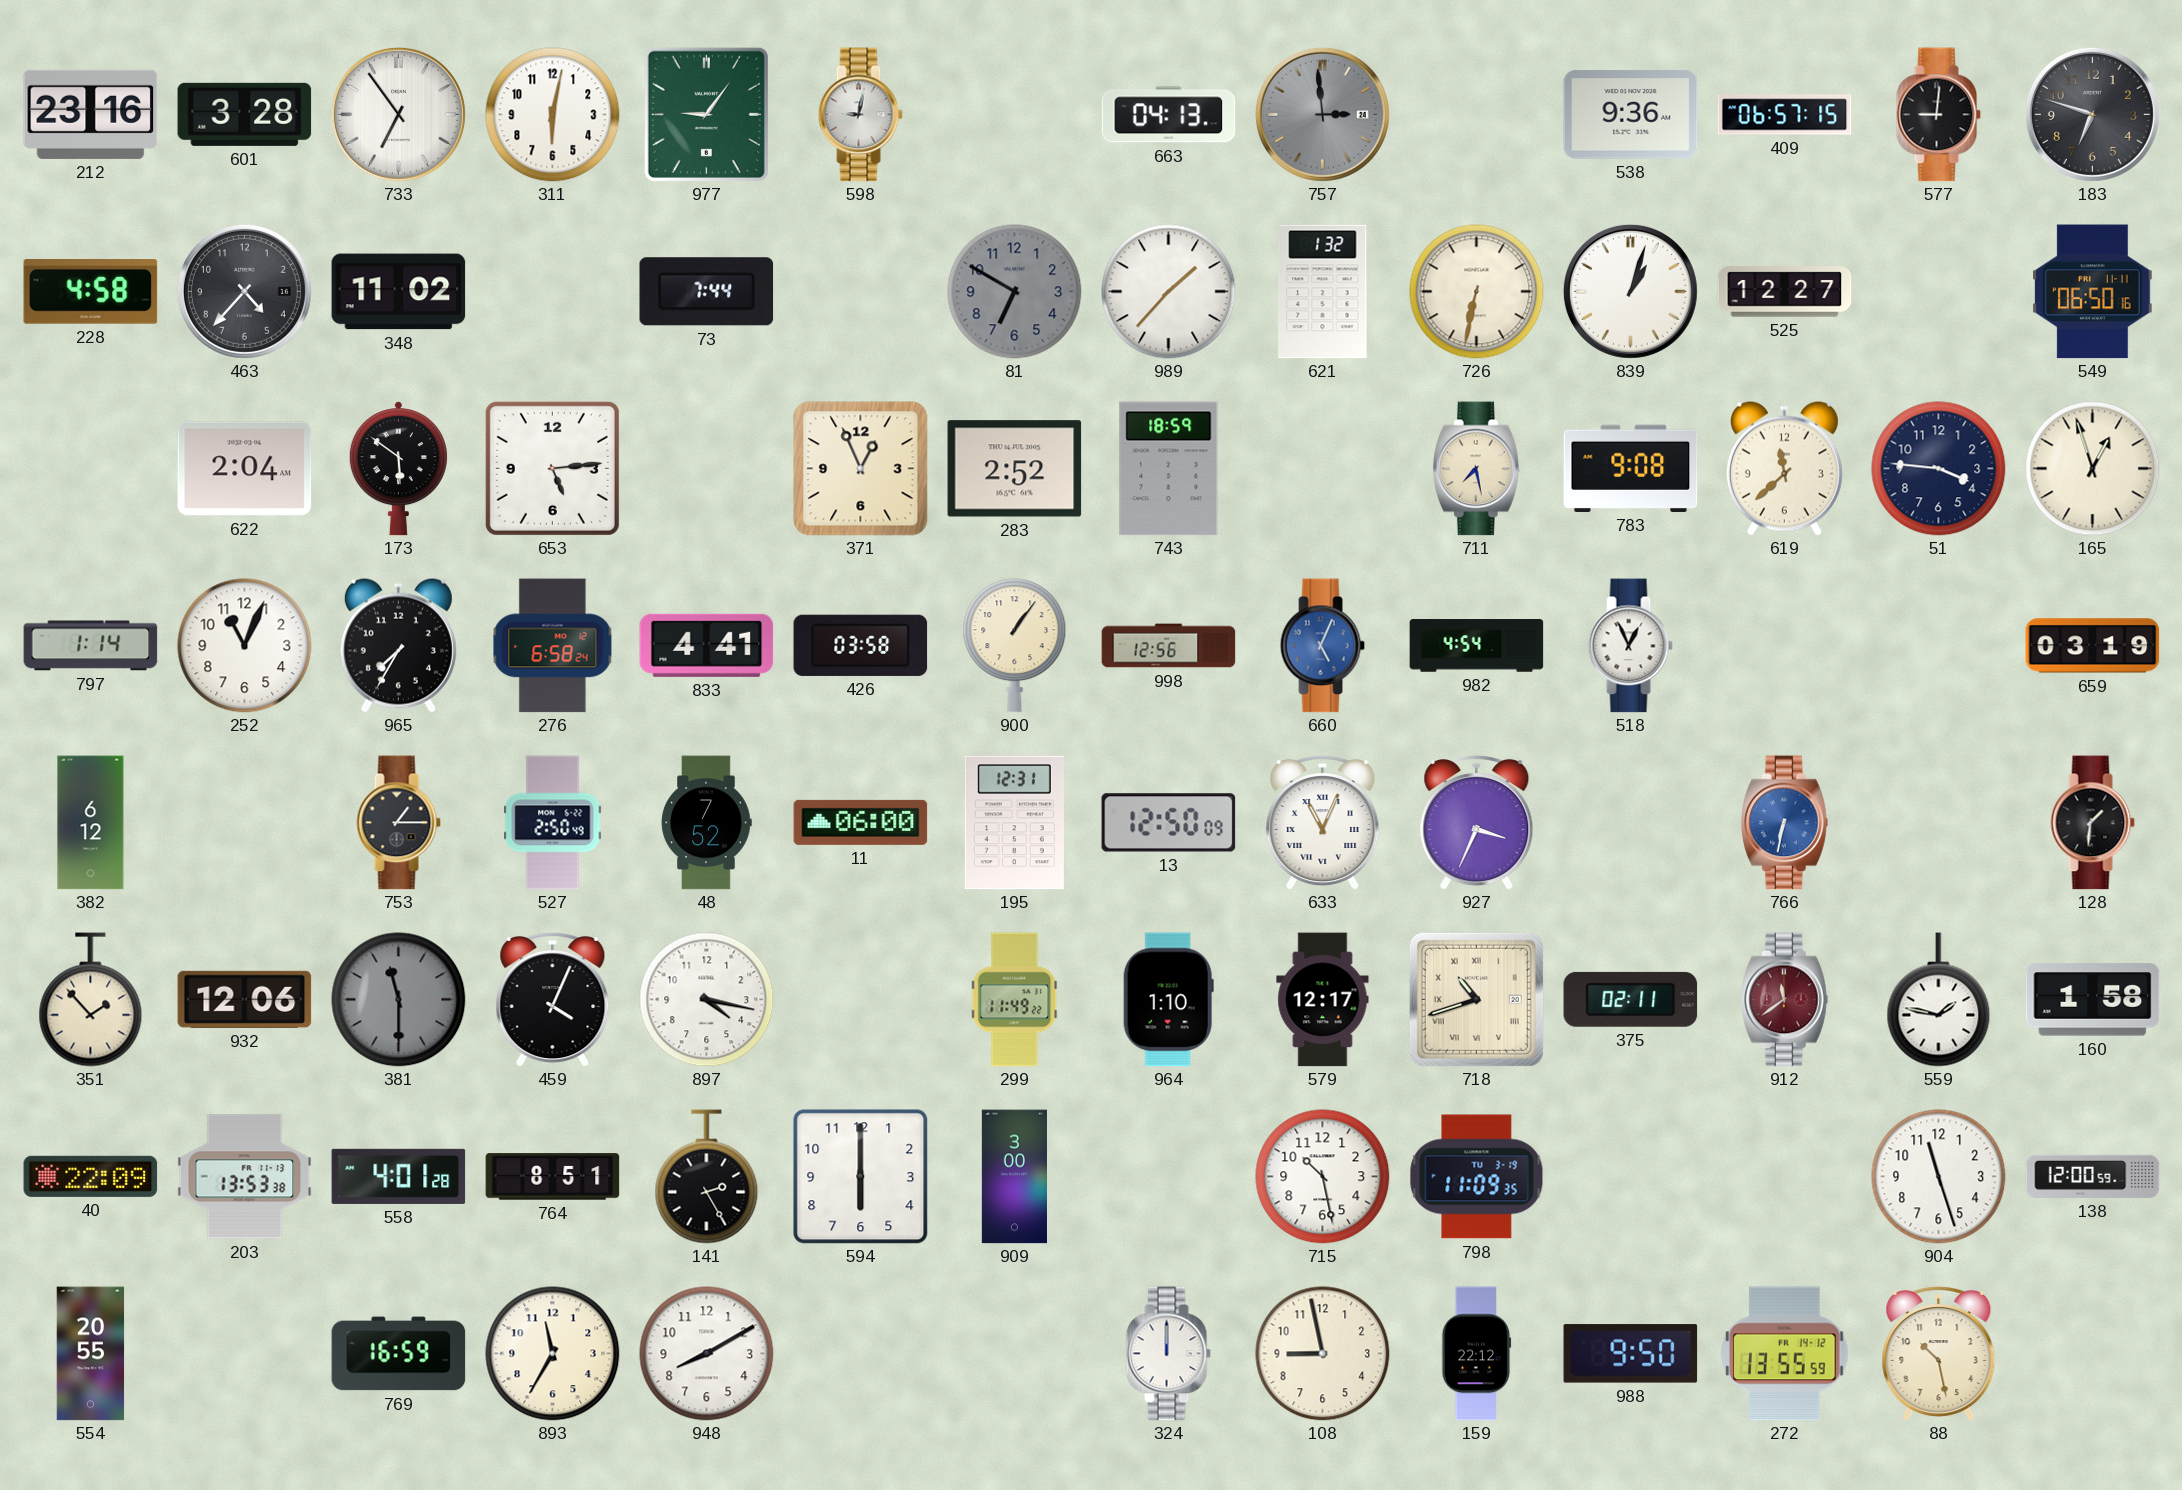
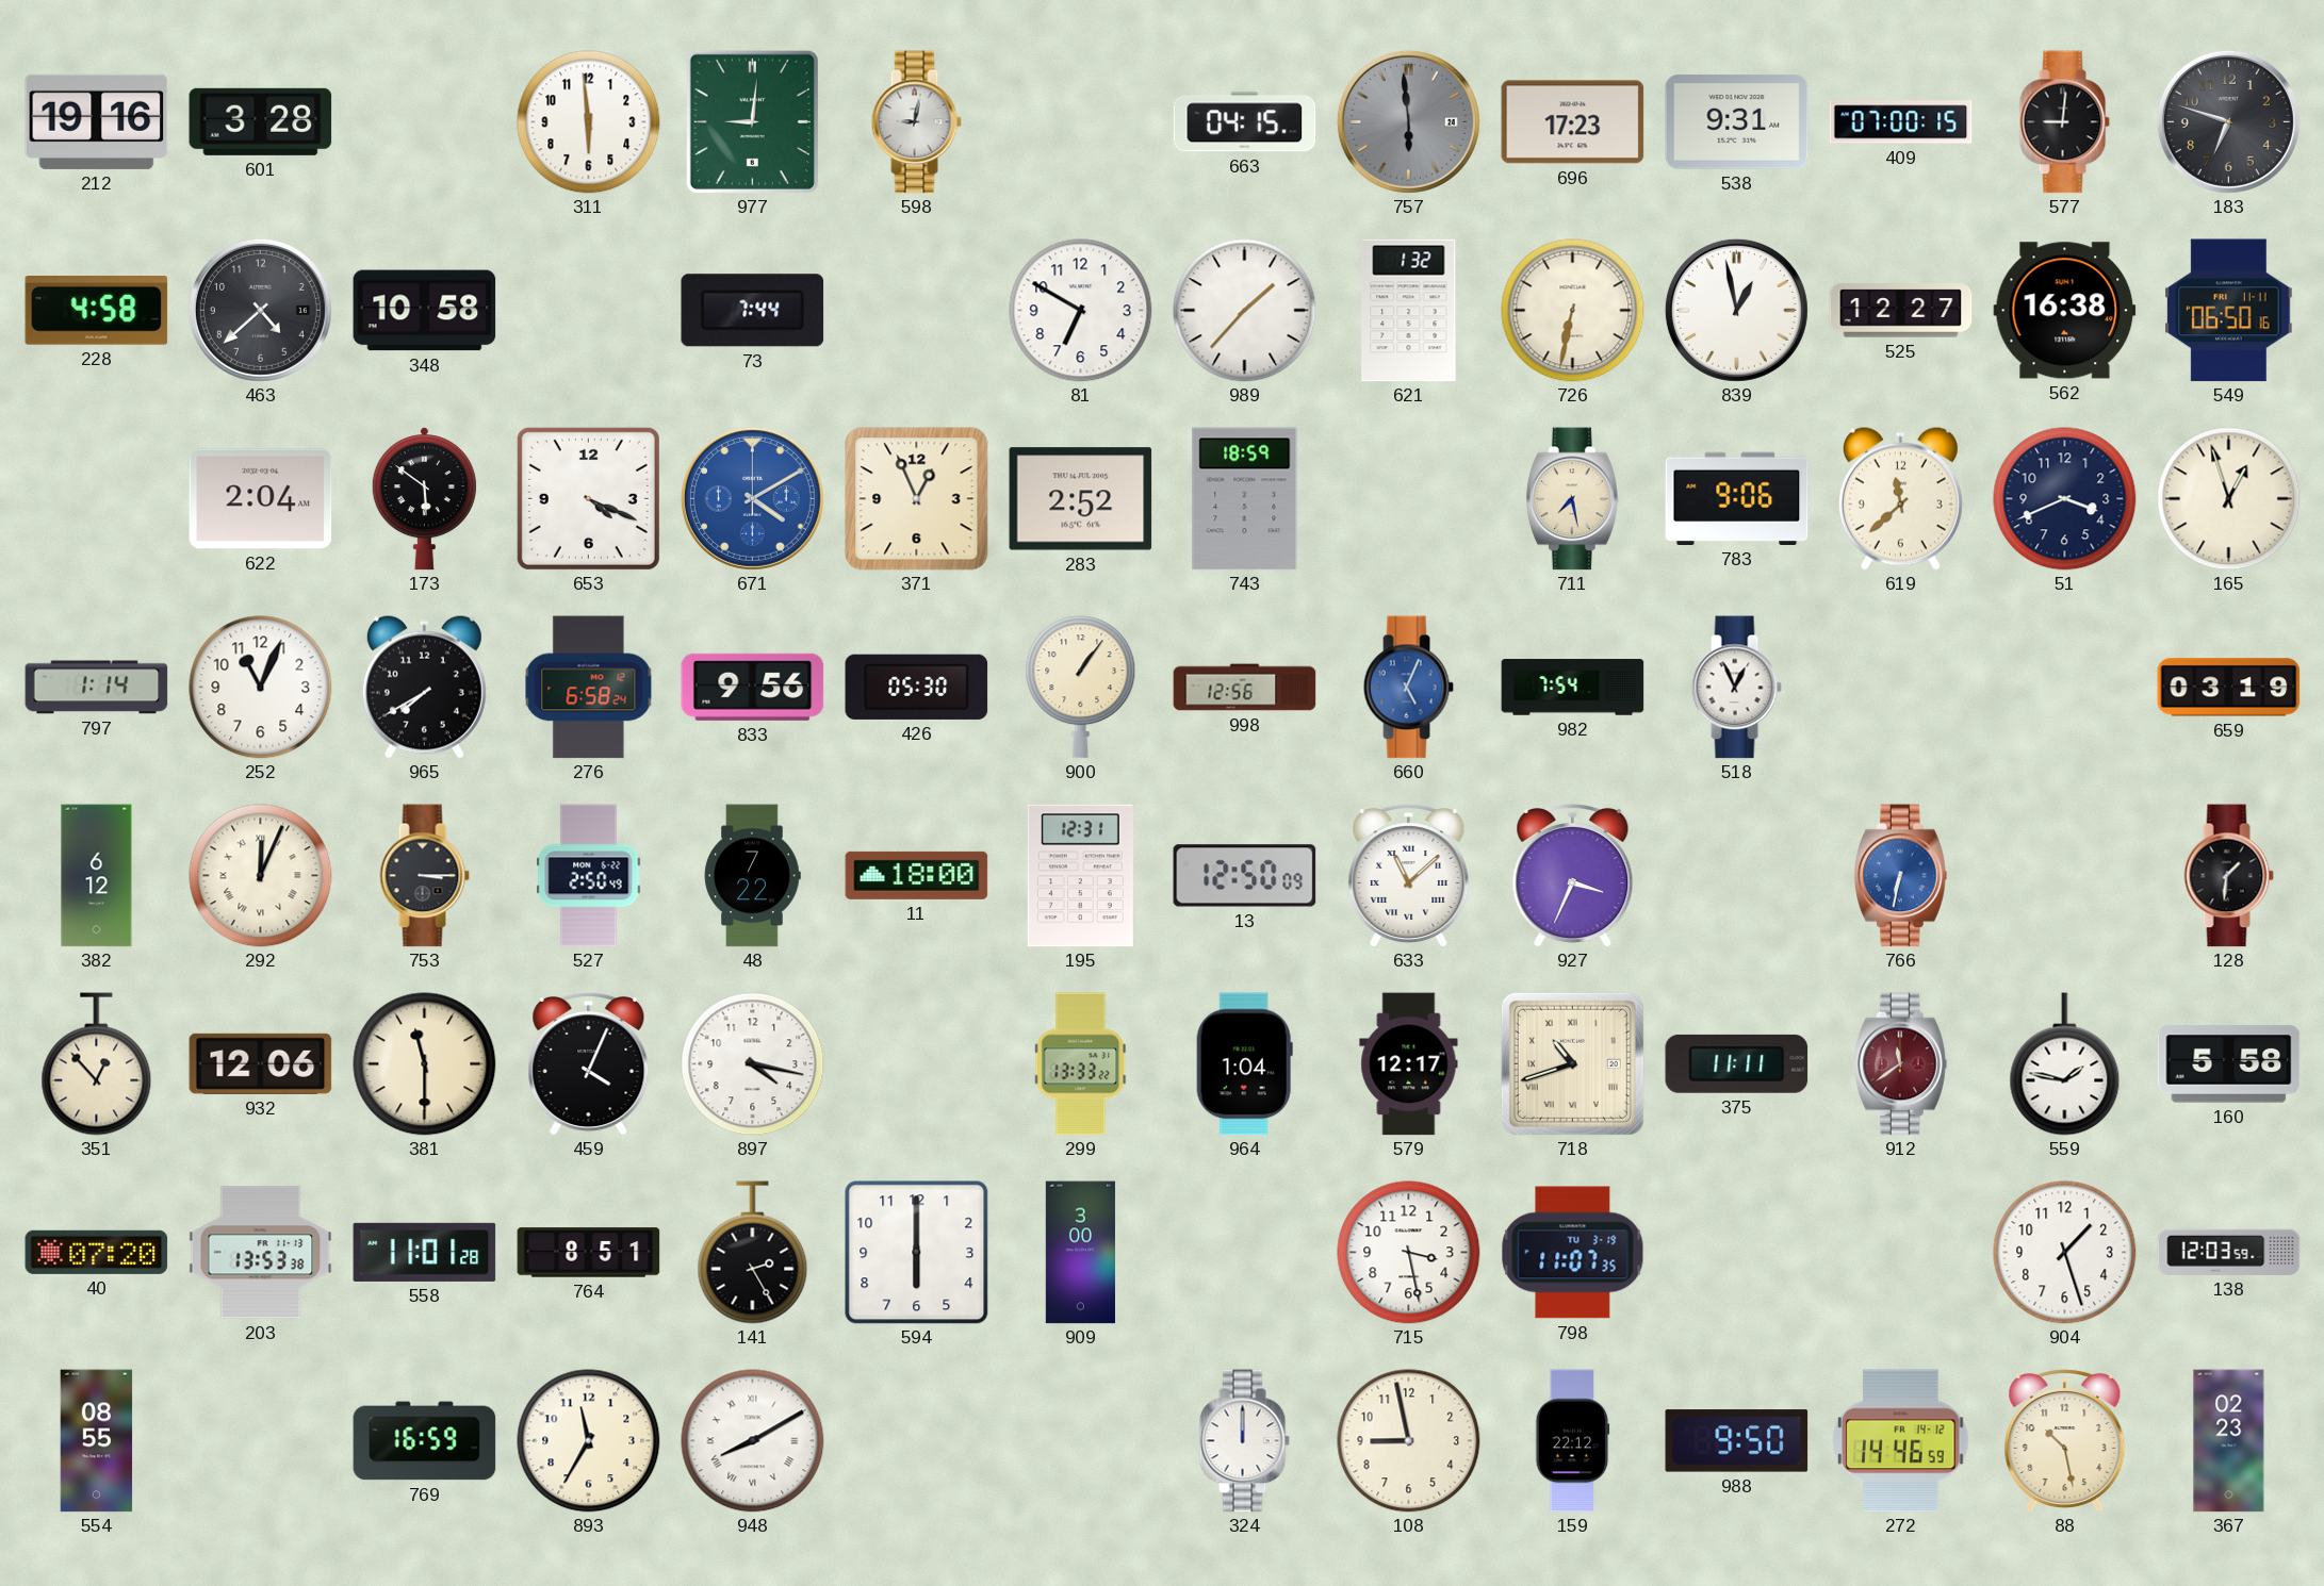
212: 23:16 -> 19:16
733: 6:54 -> none
311: 6:02 -> 5:59
977: 9:06 -> 9:01
663: 04:13 -> 04:15
757: 2:59 -> 5:59
696: none -> 17:23
538: 9:36 -> 9:31
409: 06:57 -> 07:00
463: 4:37 -> 4:38
348: 11:02 -> 10:58
81 dial: grey -> white
839: 1:03 -> 12:58
562: none -> 16:38
653: 5:14 -> 4:19
671: none -> 4:10
783: 9:08 -> 9:06
51: 3:46 -> 3:41
965: 7:35 -> 7:40
833: 4:41 -> 9:56
426: 03:58 -> 05:30
982: 4:54 -> 7:54
292: none -> 12:04
753: 1:15 -> 3:15
48: 7:52 -> 7:22
11: 06:00 -> 18:00
633: 11:04 -> 11:08
351: 1:53 -> 12:53
381 dial: grey -> cream
299: 11:49 -> 13:33
964: 1:10 -> 1:04
375: 02:11 -> 11:11
160: 1:58 -> 5:58
40: 22:09 -> 07:20
558: 4:01 -> 11:01
715: 10:28 -> 3:28
798: 11:09 -> 11:07
904: 11:27 -> 1:27
138: 12:00 -> 12:03
554: 20:55 -> 08:55
948 numerals: Arabic -> Roman
272: 13:55 -> 14:46
367: none -> 02:23
